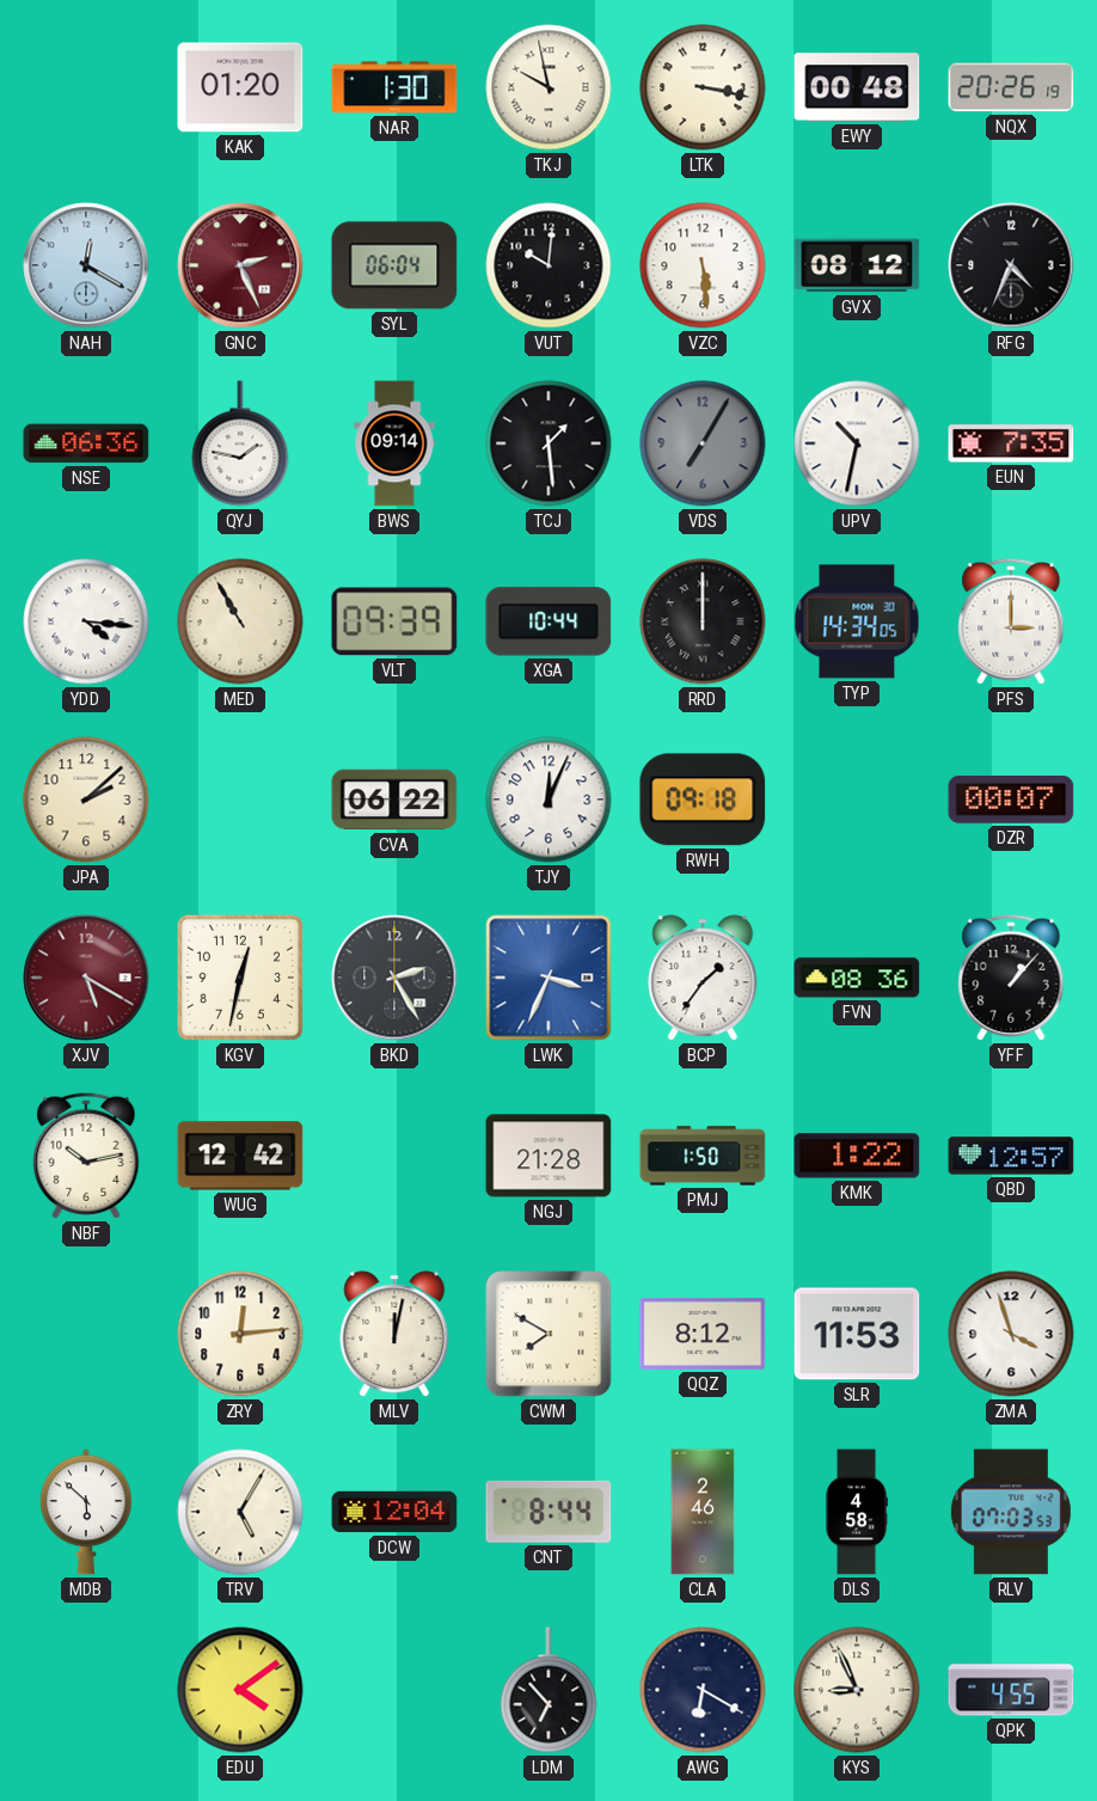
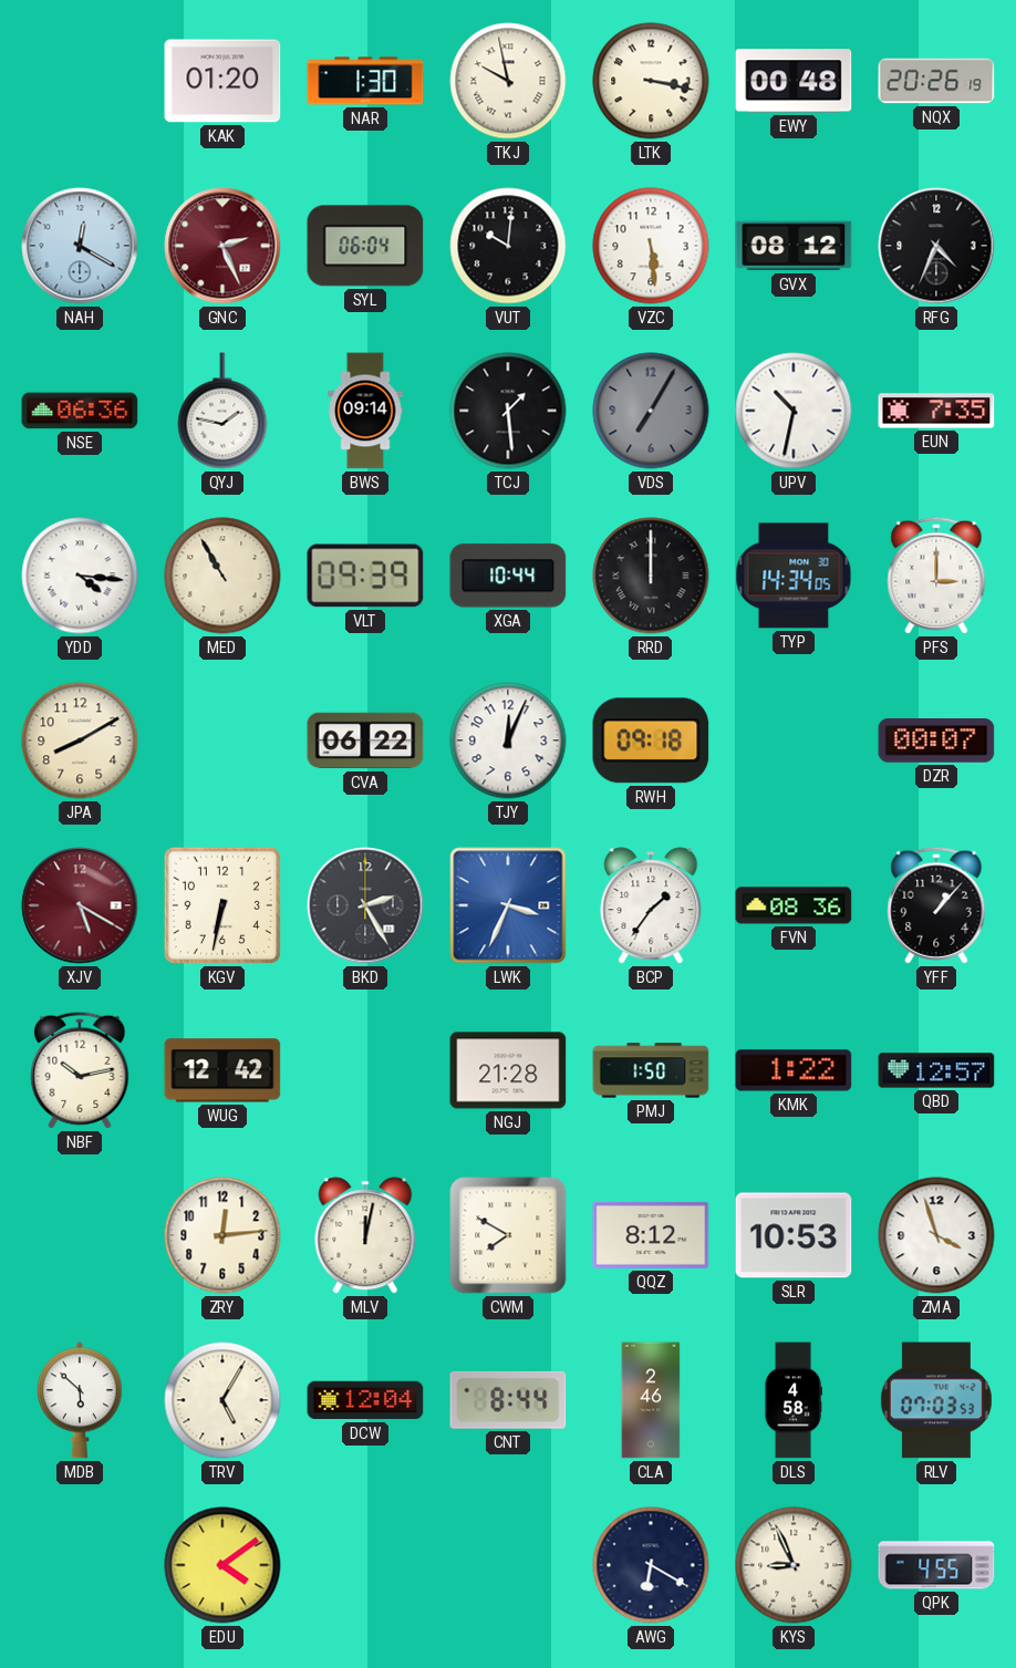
JPA: 2:08 -> 8:10
KGV: 12:32 -> 6:32
SLR: 11:53 -> 10:53
LDM: 6:53 -> none
